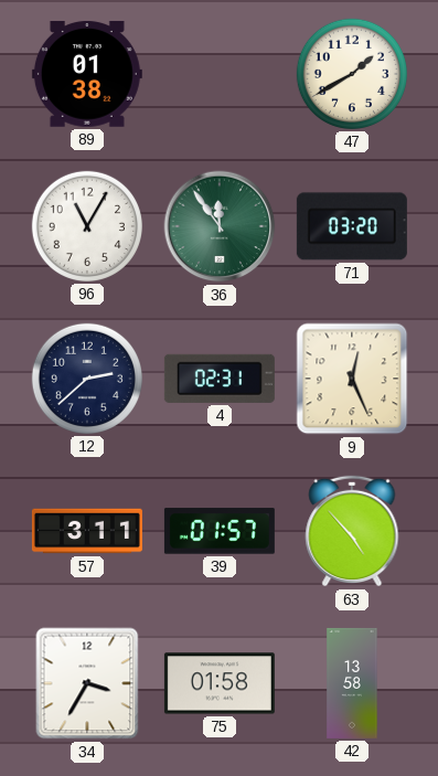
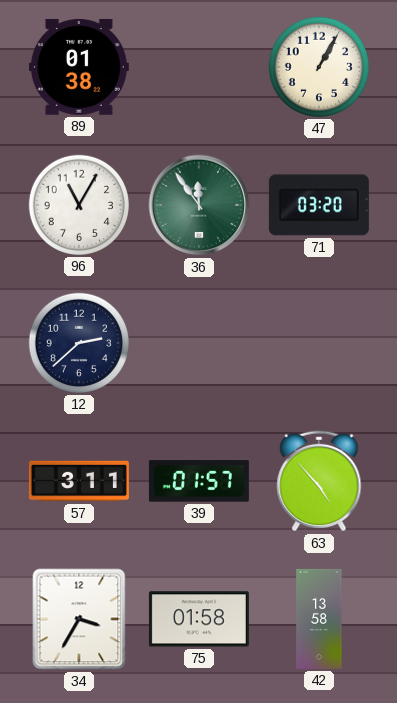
47: 1:40 -> 1:05
4: 02:31 -> none
9: 12:26 -> none
